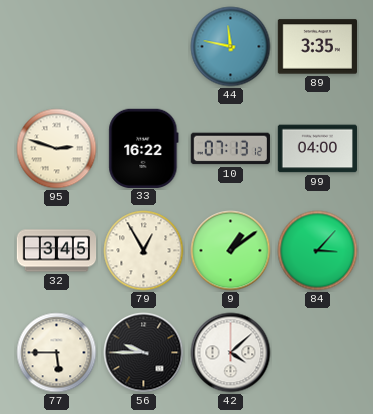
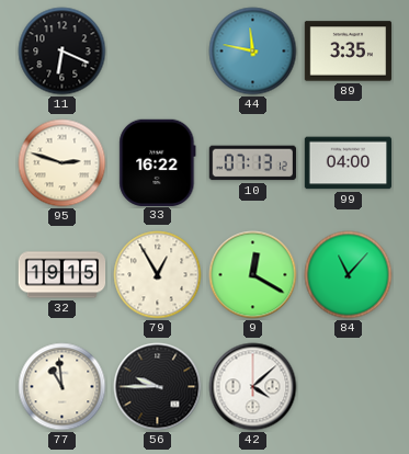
11: none -> 6:19
32: 3:45 -> 19:15
9: 1:09 -> 12:20
84: 3:07 -> 11:07
77: 5:45 -> 10:59
